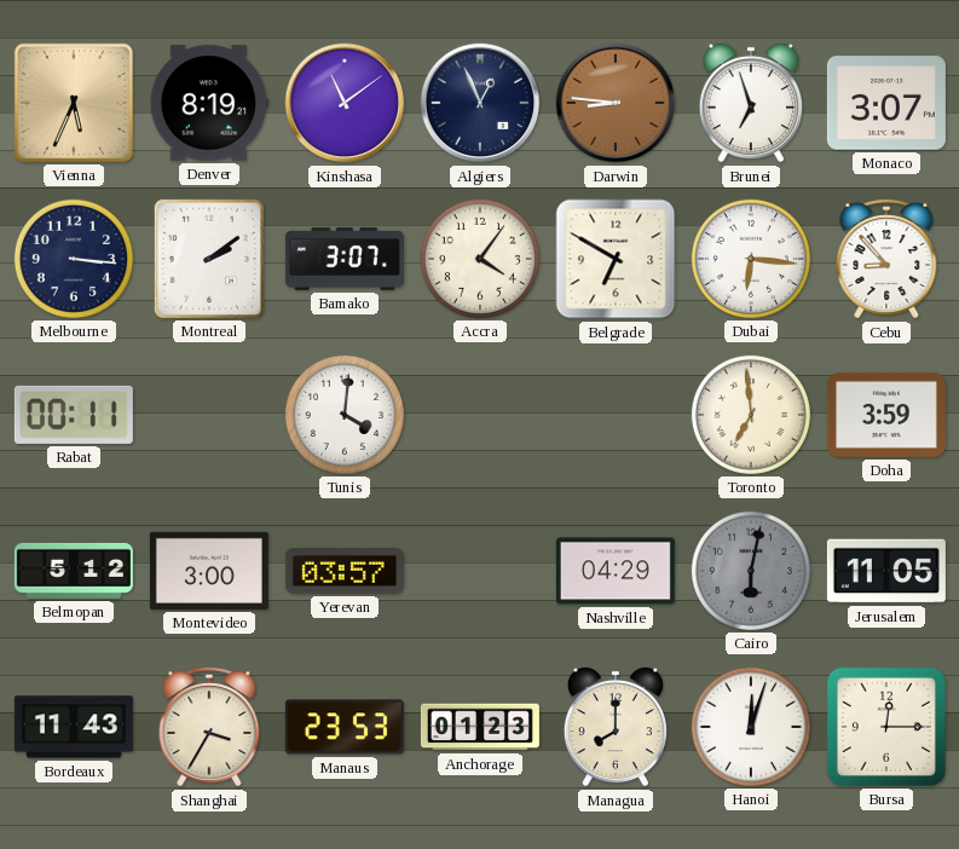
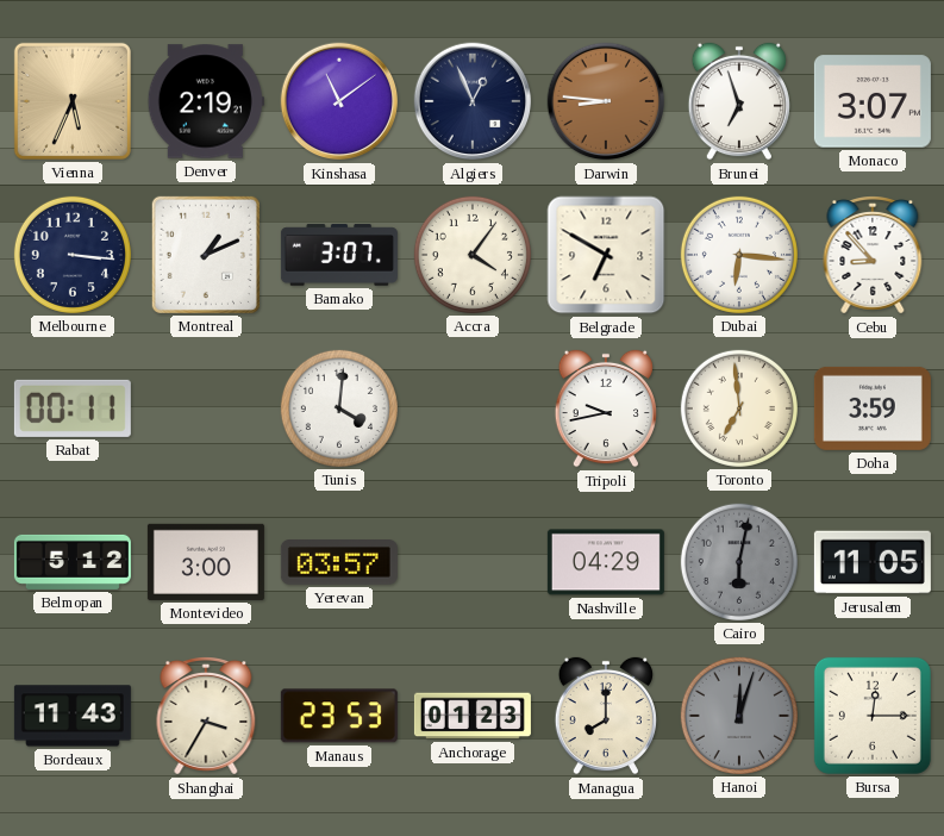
Denver: 8:19 -> 2:19
Montreal: 2:09 -> 1:11
Tripoli: none -> 9:43
Hanoi dial: white -> grey
